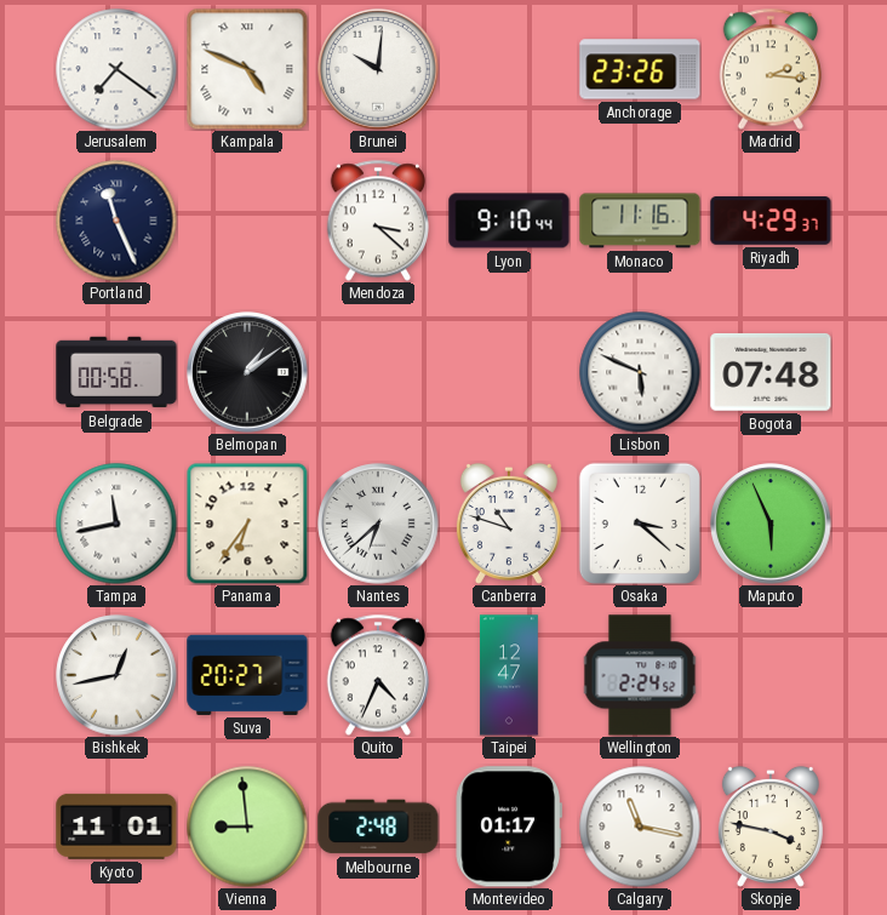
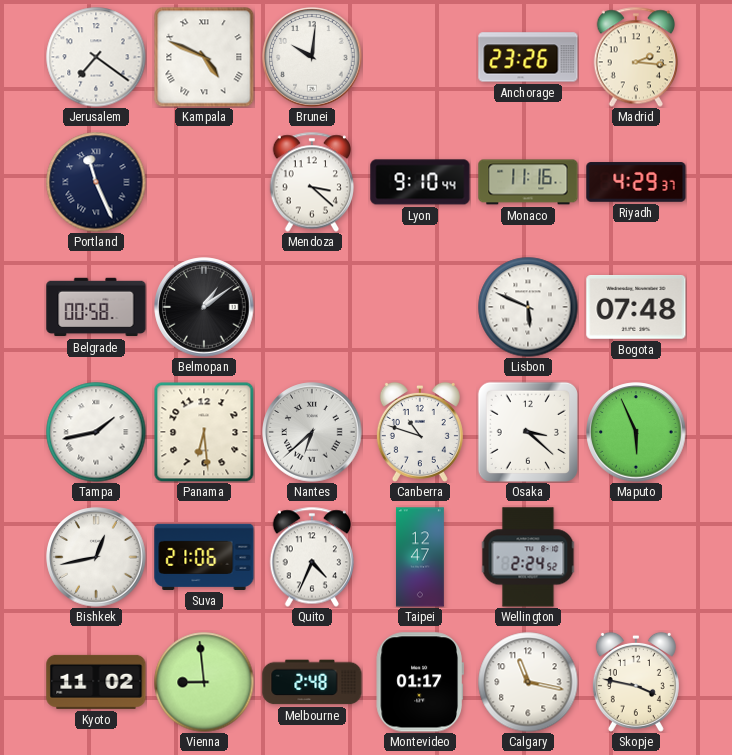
Tampa: 11:43 -> 1:43
Panama: 6:36 -> 6:29
Suva: 20:27 -> 21:06
Kyoto: 11:01 -> 11:02
